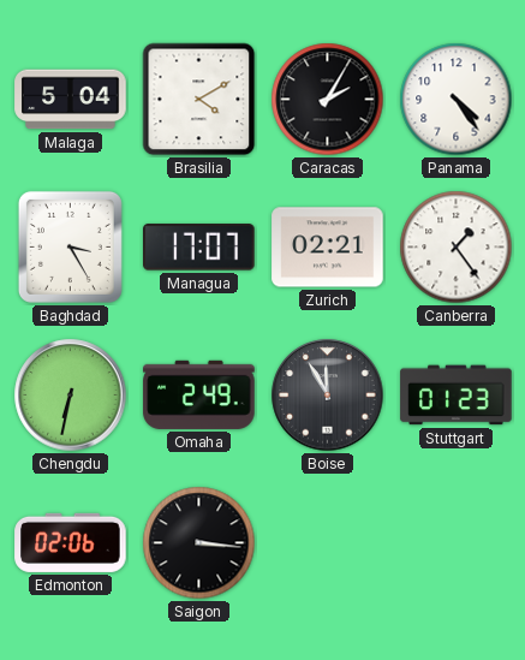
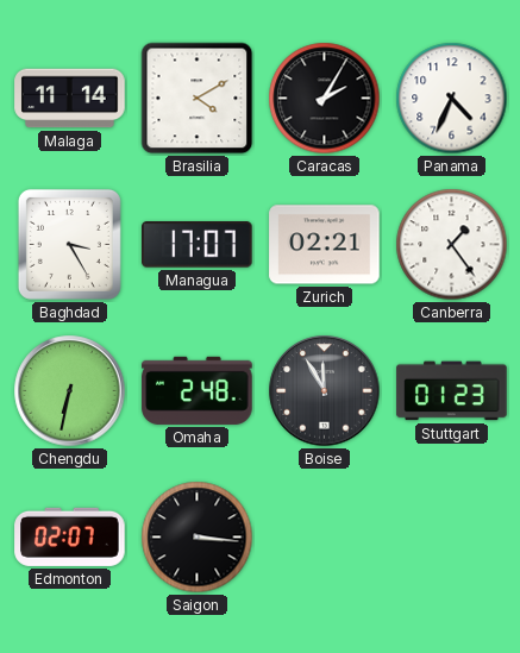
Malaga: 5:04 -> 11:14
Panama: 4:24 -> 4:34
Omaha: 2:49 -> 2:48
Edmonton: 02:06 -> 02:07
